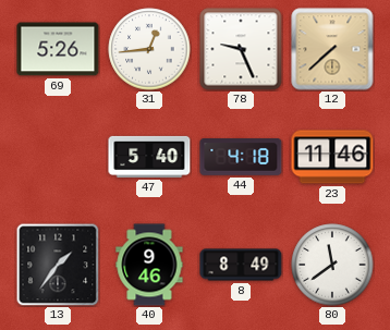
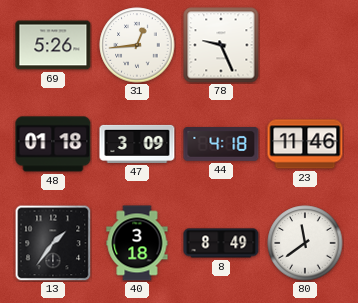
12: 7:38 -> none
48: none -> 01:18
47: 5:40 -> 3:09
40: 9:46 -> 3:18
